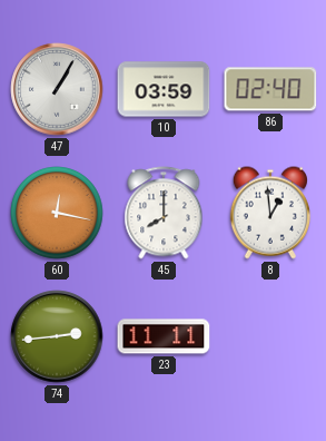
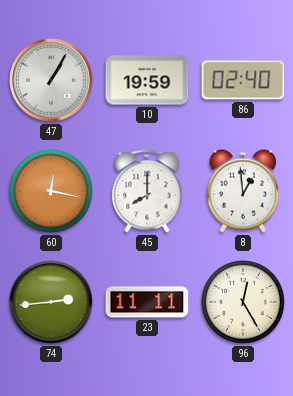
10: 03:59 -> 19:59
96: none -> 12:25
